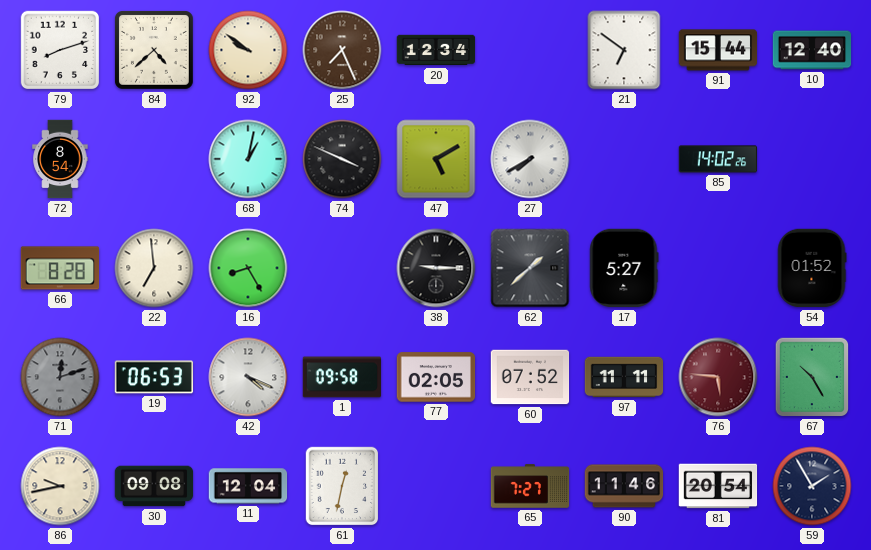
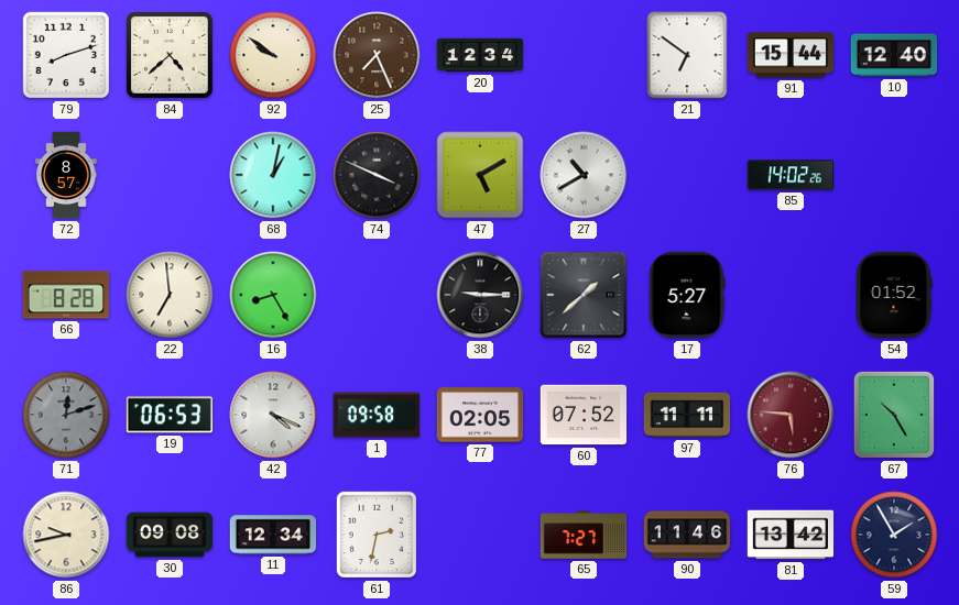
72: 8:54 -> 8:57
27: 7:40 -> 10:40
11: 12:04 -> 12:34
61: 12:32 -> 2:32
81: 20:54 -> 13:42
